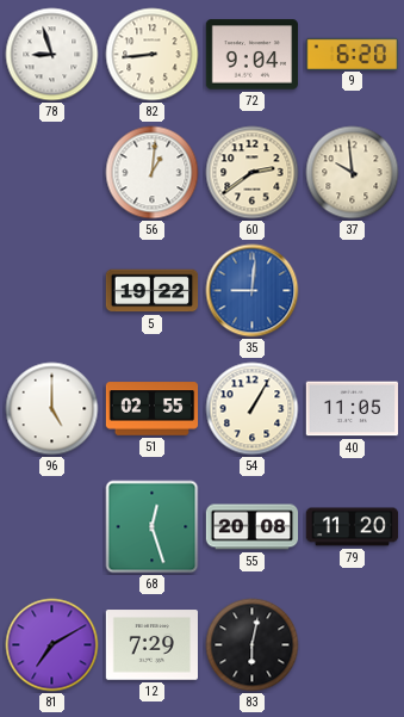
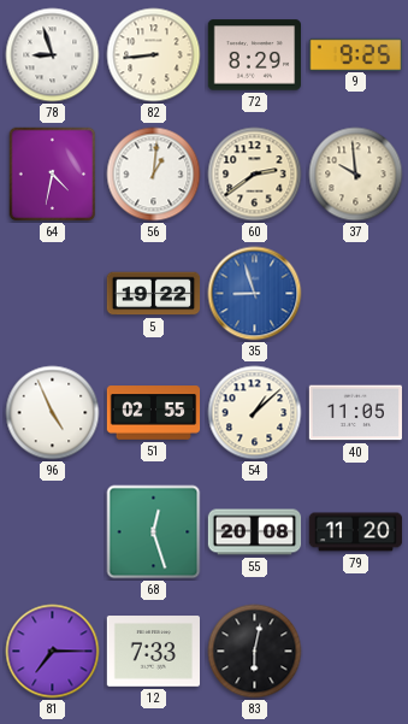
72: 9:04 -> 8:29
9: 6:20 -> 9:25
64: none -> 4:32
35: 9:01 -> 8:57
96: 5:00 -> 4:56
54: 1:05 -> 1:08
81: 7:10 -> 7:15
12: 7:29 -> 7:33
